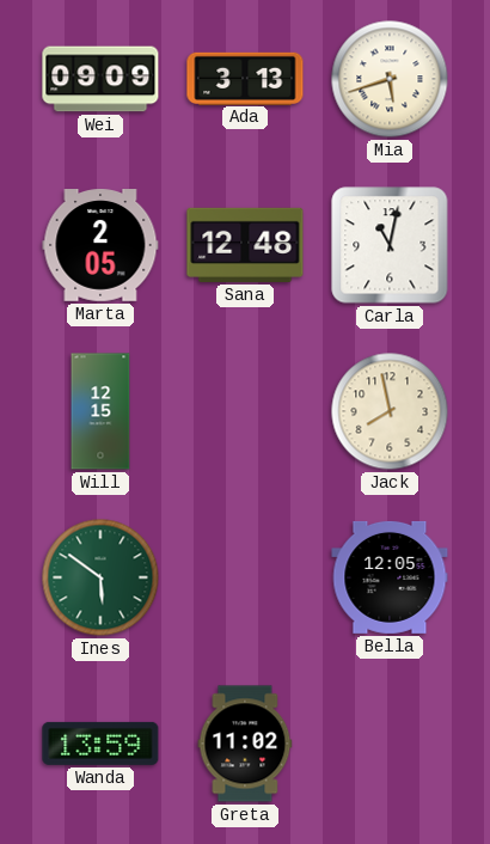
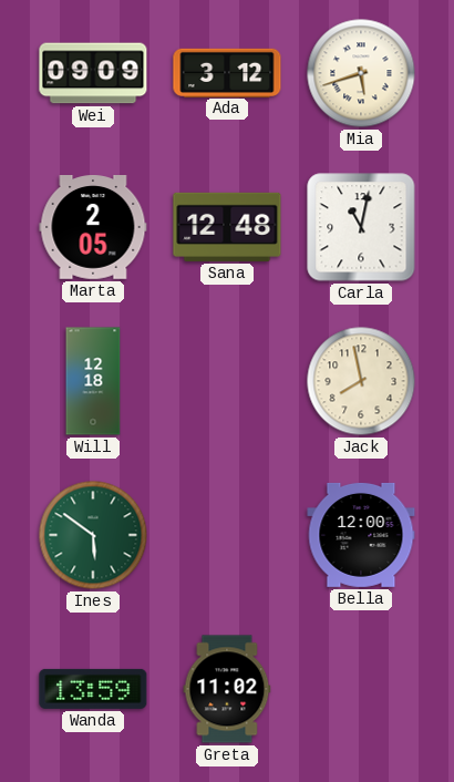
Ada: 3:13 -> 3:12
Will: 12:15 -> 12:18
Bella: 12:05 -> 12:00
